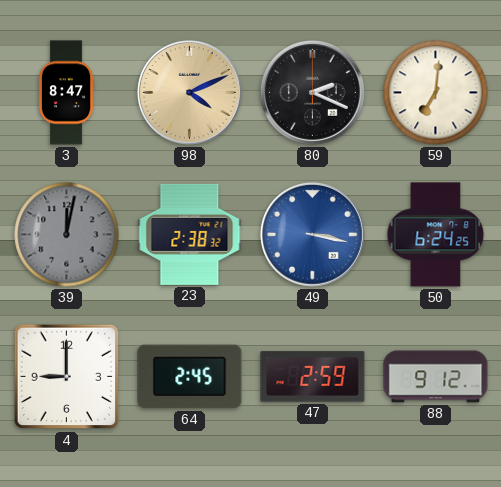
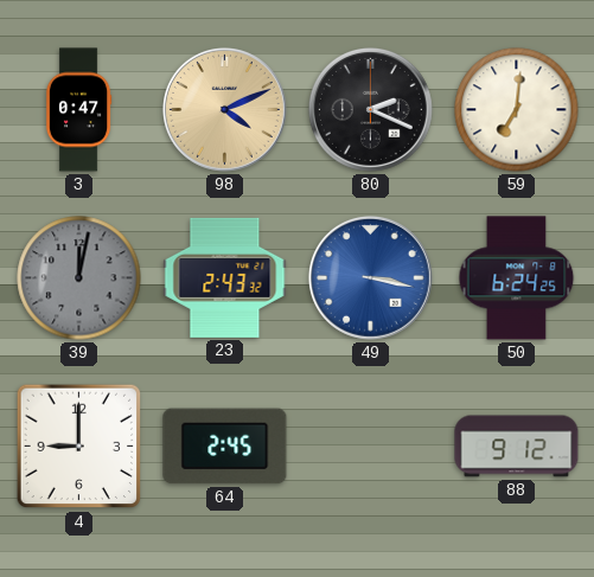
3: 8:47 -> 0:47
23: 2:38 -> 2:43
47: 2:59 -> none
